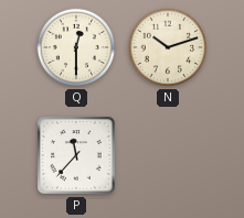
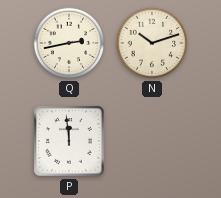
Q: 12:30 -> 2:43
P: 11:37 -> 11:59
